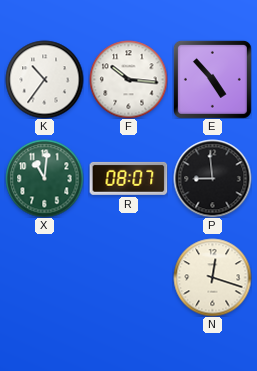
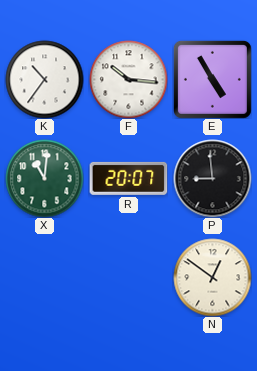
E: 4:53 -> 4:55
R: 08:07 -> 20:07
N: 12:18 -> 12:51
